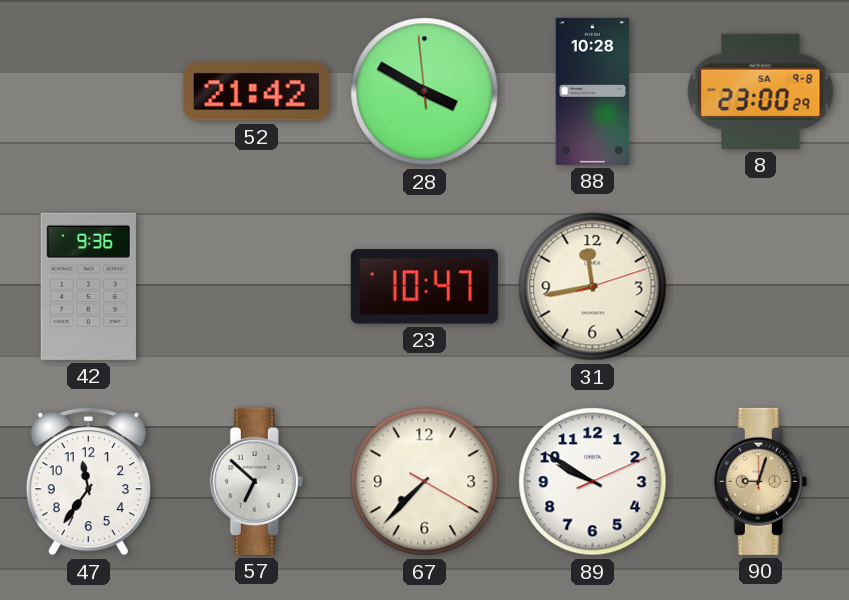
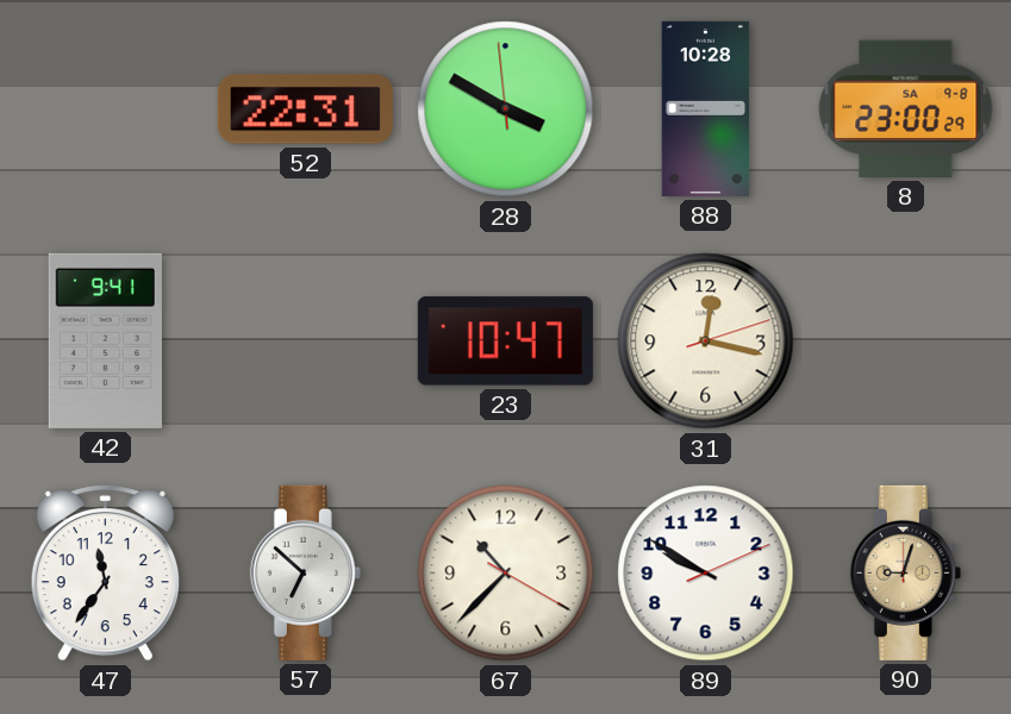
52: 21:42 -> 22:31
42: 9:36 -> 9:41
31: 11:43 -> 12:17
67: 7:37 -> 10:37
